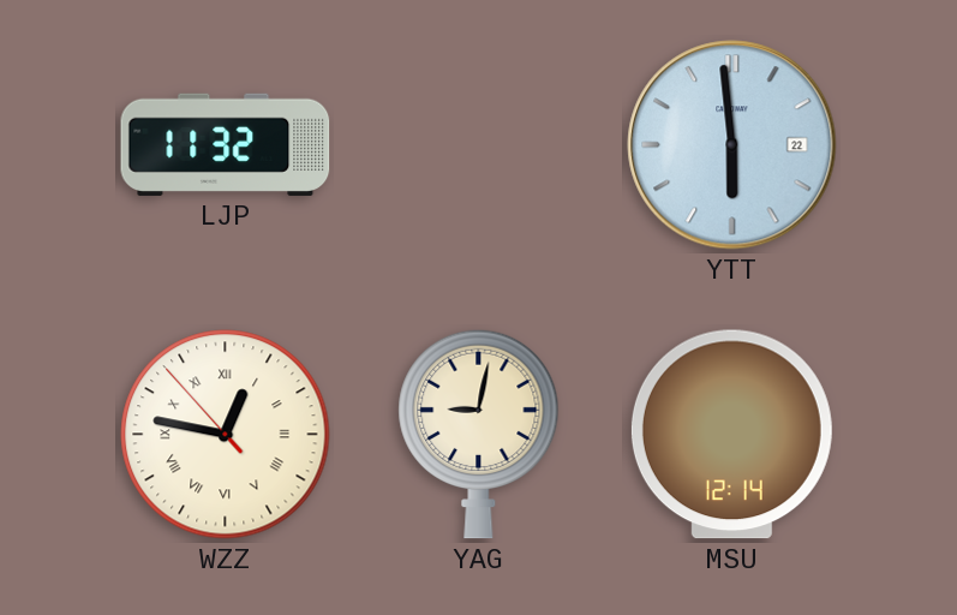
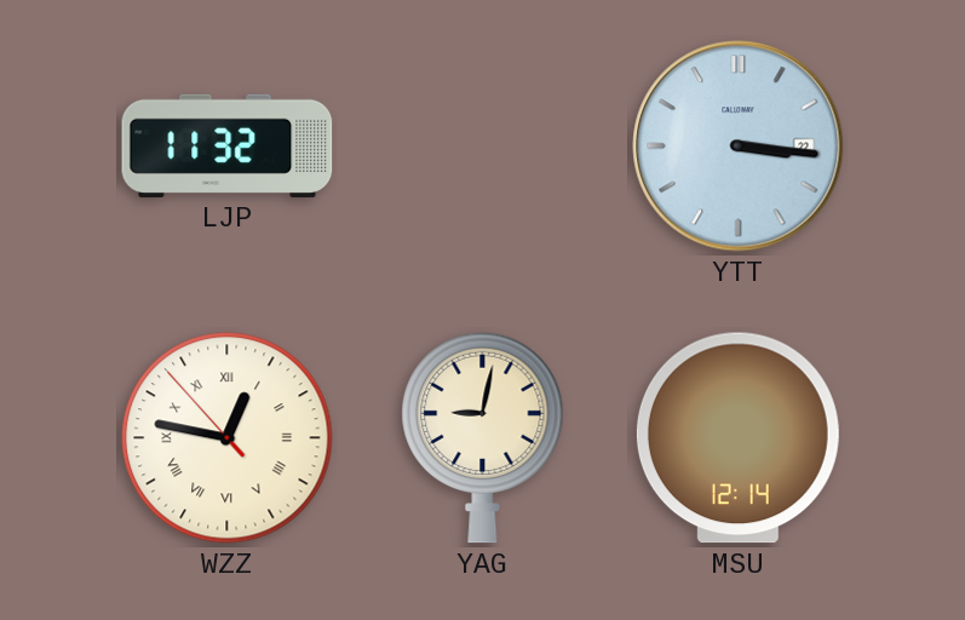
YTT: 5:59 -> 3:16
